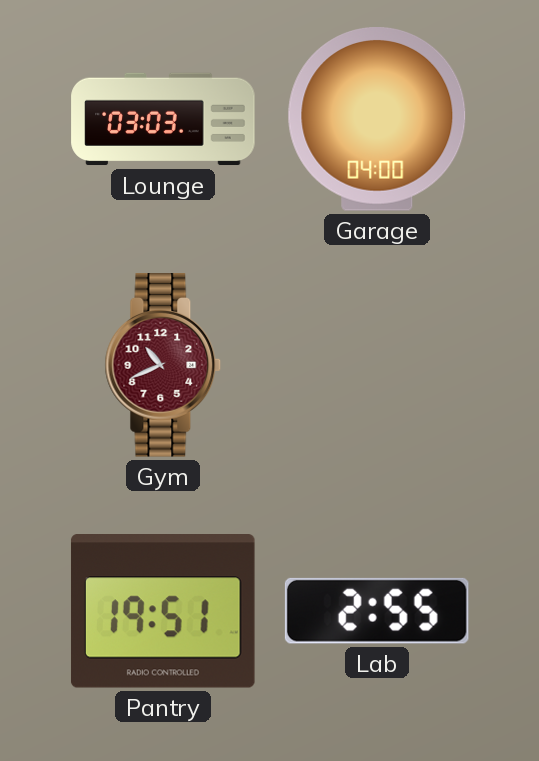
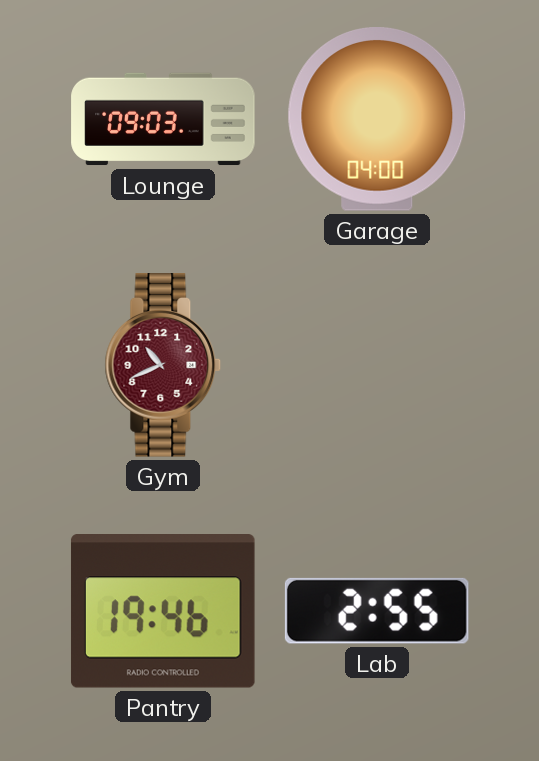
Lounge: 03:03 -> 09:03
Pantry: 19:51 -> 19:46
